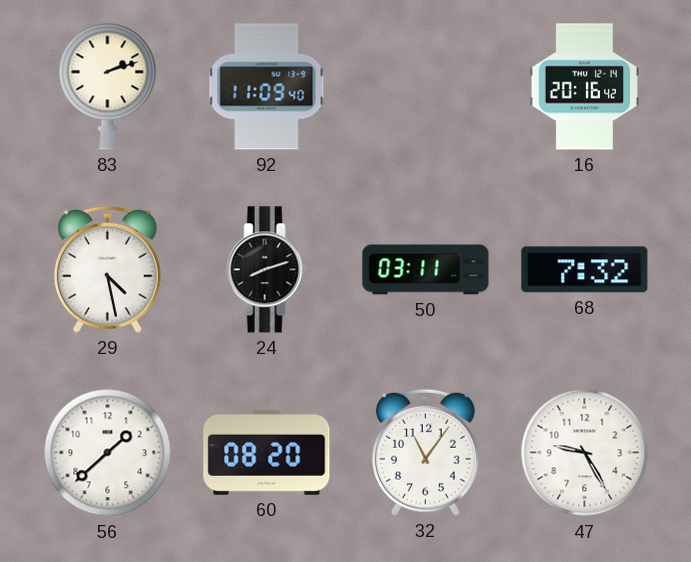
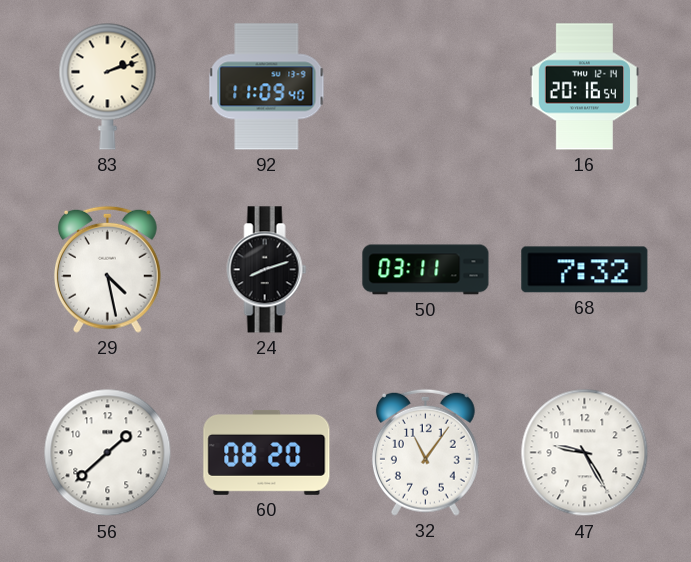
16: 20:16:42 -> 20:16:54
